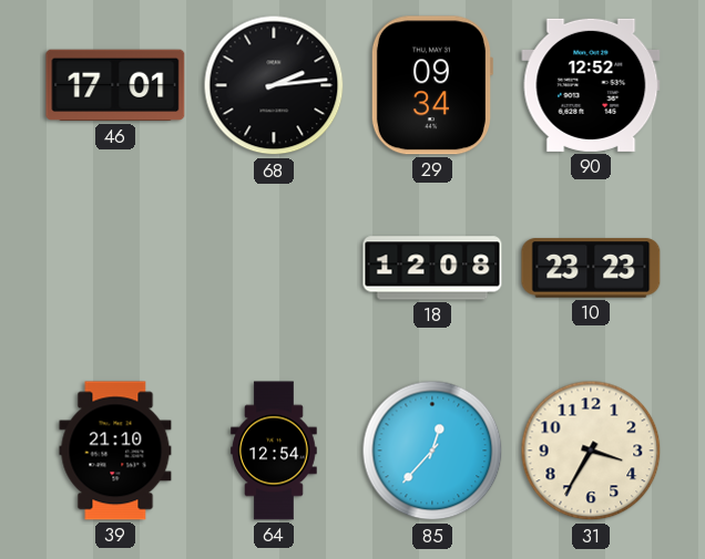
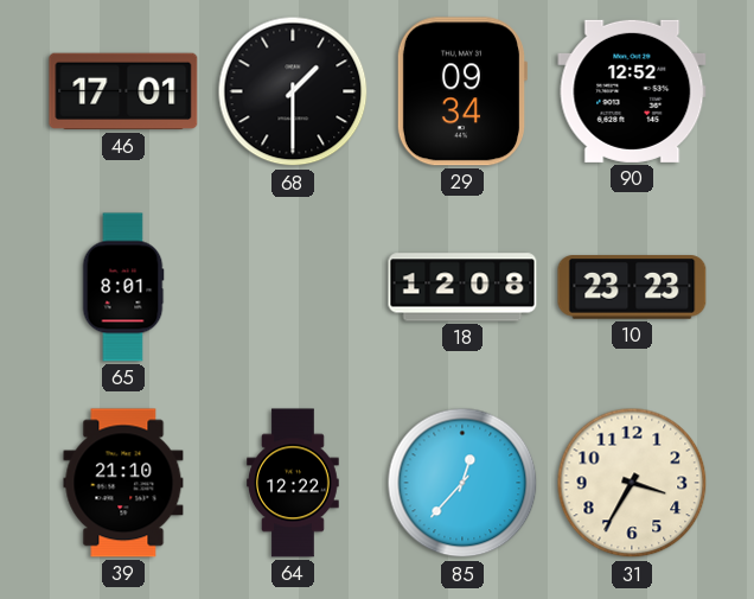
68: 2:14 -> 1:30
65: none -> 8:01
64: 12:54 -> 12:22
